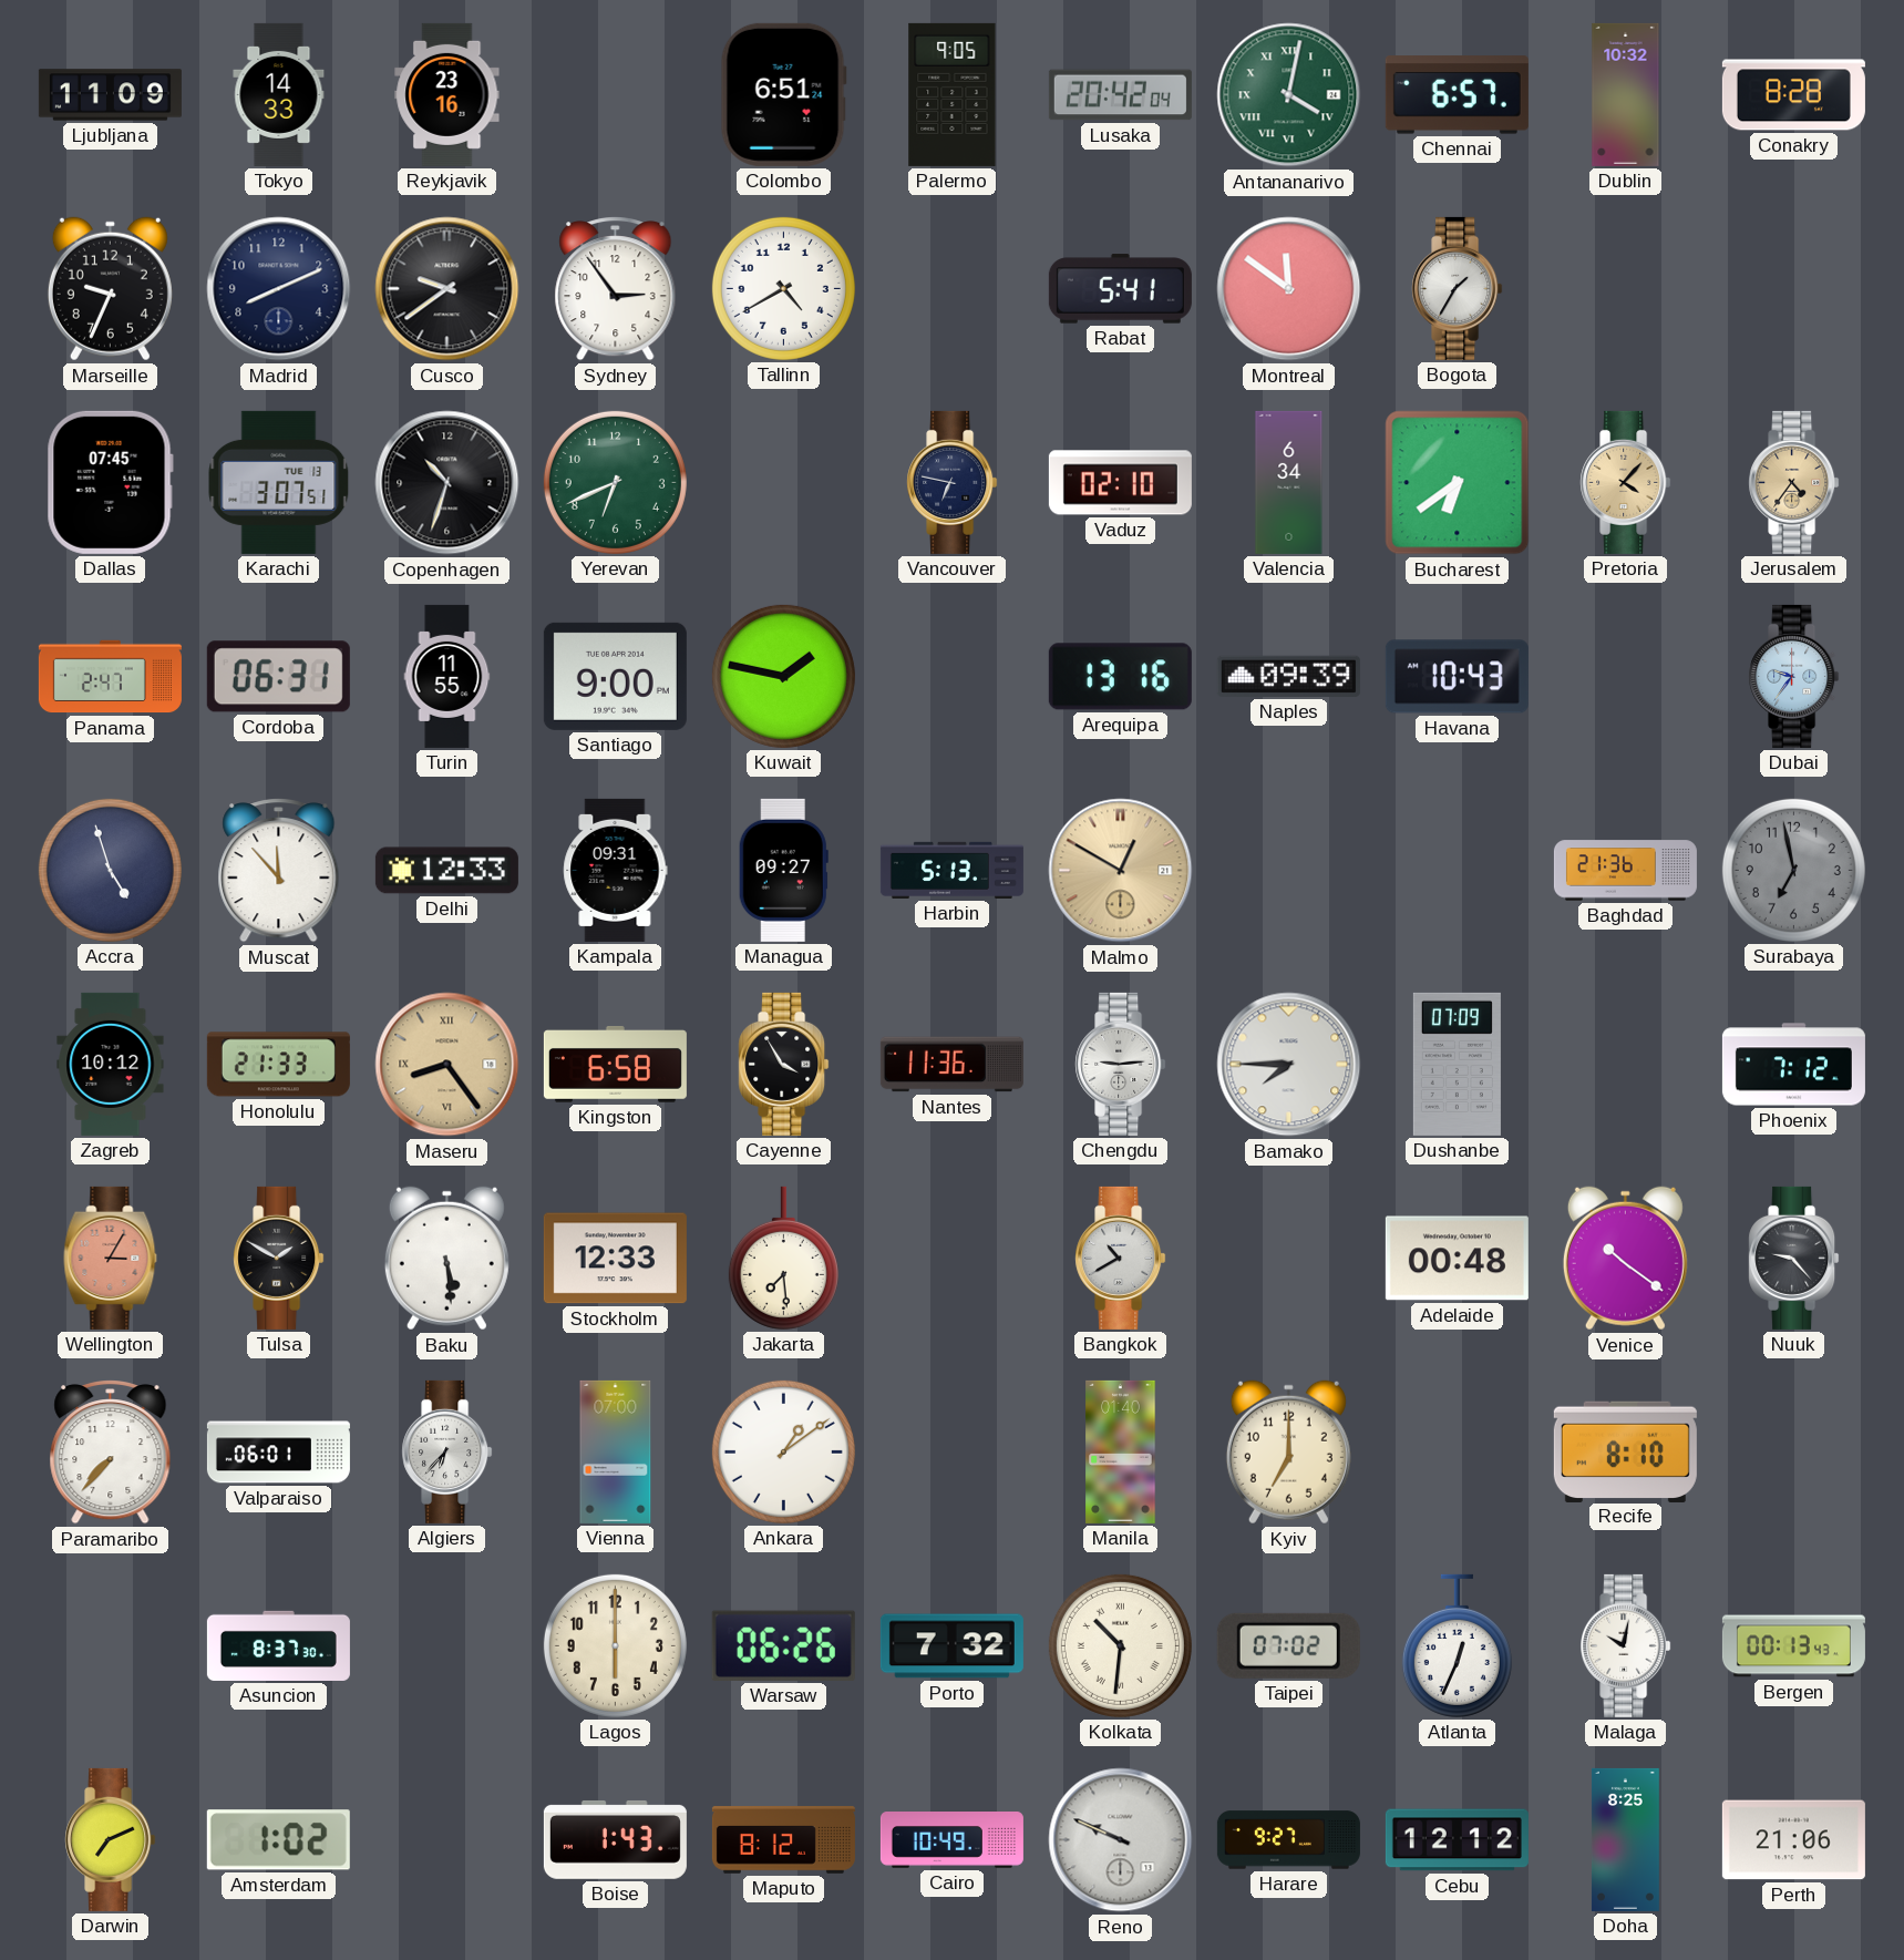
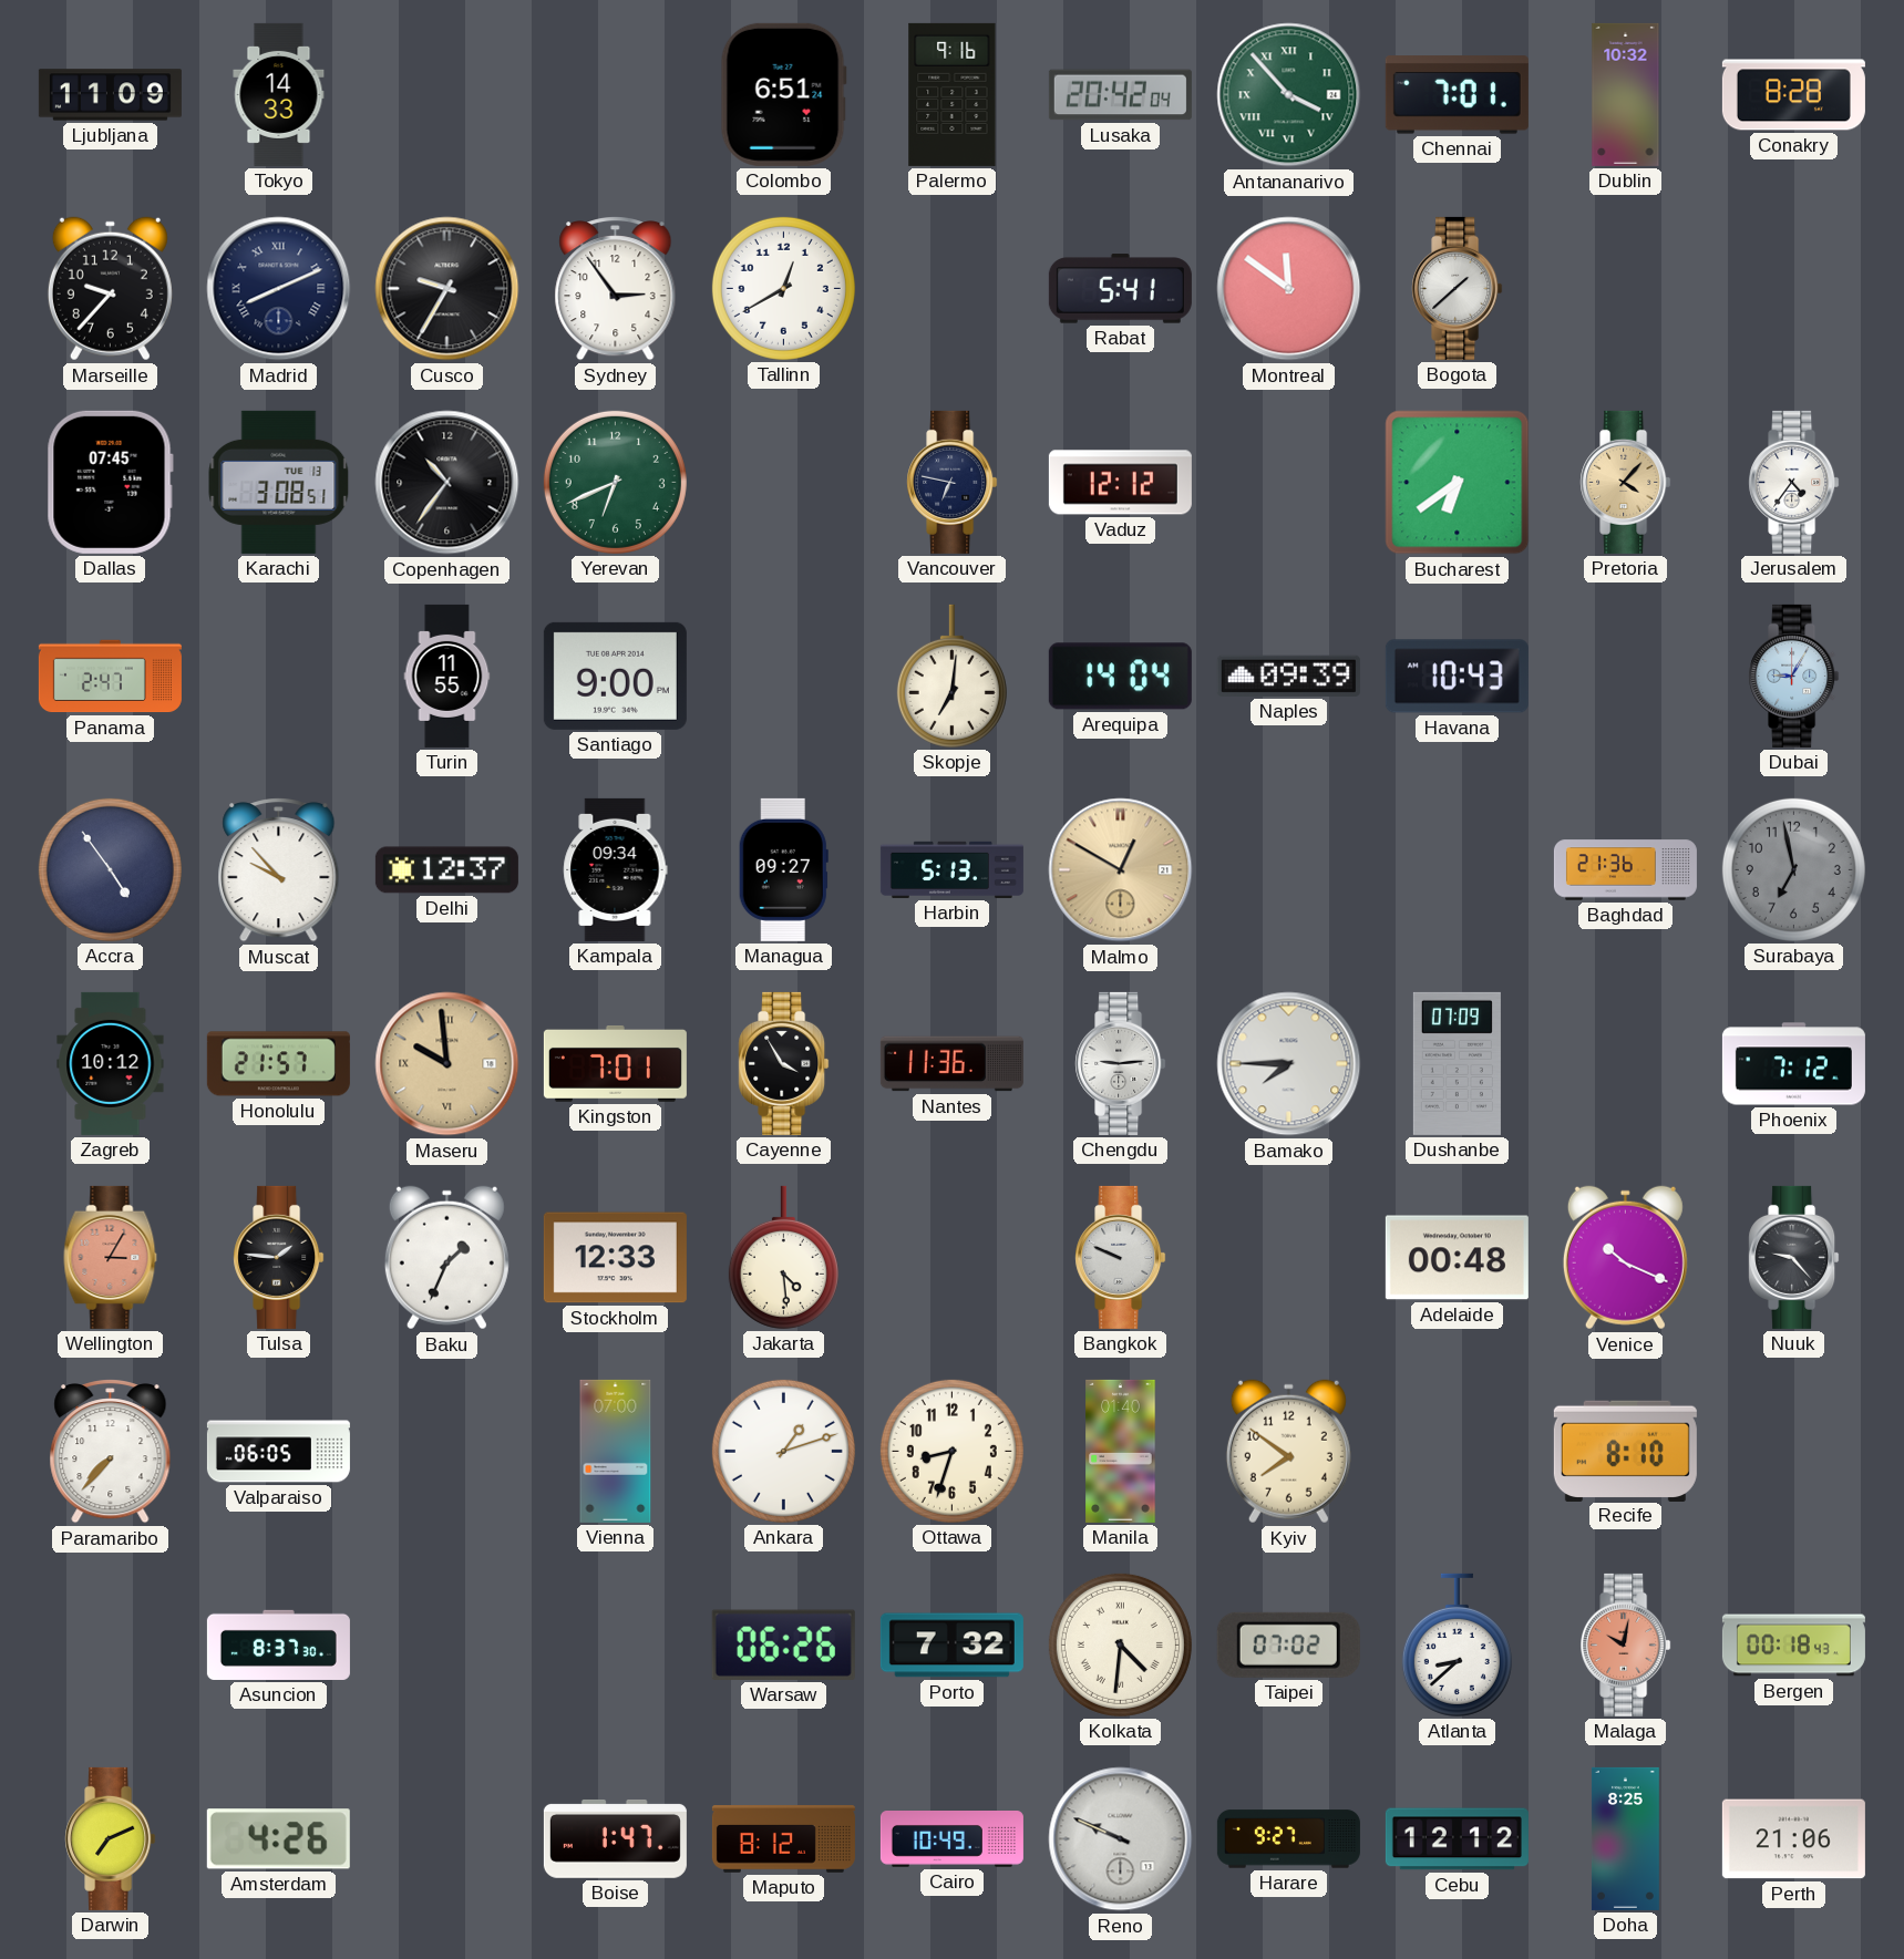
Reykjavik: 23:16 -> none
Palermo: 9:05 -> 9:16
Antananarivo: 4:02 -> 3:53
Chennai: 6:57 -> 7:01
Marseille: 9:34 -> 9:37
Madrid numerals: Arabic -> Roman
Cusco: 9:39 -> 9:35
Tallinn: 4:40 -> 12:40
Bogota: 1:35 -> 1:38
Karachi: 3:07 -> 3:08
Copenhagen: 10:33 -> 10:36
Vaduz: 02:10 -> 12:12
Valencia: 6:34 -> none
Jerusalem dial: champagne -> white
Cordoba: 06:31 -> none
Kuwait: 1:47 -> none
Skopje: none -> 7:01
Arequipa: 13:16 -> 14:04
Dubai: 9:36 -> 9:05
Accra: 4:57 -> 4:54
Muscat: 11:53 -> 9:53
Delhi: 12:33 -> 12:37
Kampala: 09:31 -> 09:34
Honolulu: 21:33 -> 21:57
Maseru: 8:24 -> 9:59
Kingston: 6:58 -> 7:01
Tulsa: 1:50 -> 1:46
Baku: 5:29 -> 1:34
Jakarta: 7:29 -> 4:29
Bangkok: 10:40 -> 9:49
Venice: 10:21 -> 10:19
Valparaiso: 06:01 -> 06:05
Algiers: 6:37 -> none
Ankara: 1:09 -> 1:12
Ottawa: none -> 8:33
Kyiv: 7:00 -> 7:51
Lagos: 6:00 -> none
Kolkata: 10:31 -> 4:31
Atlanta: 12:34 -> 8:38
Malaga dial: white -> salmon
Bergen: 00:13 -> 00:18
Amsterdam: 1:02 -> 4:26
Boise: 1:43 -> 1:47
